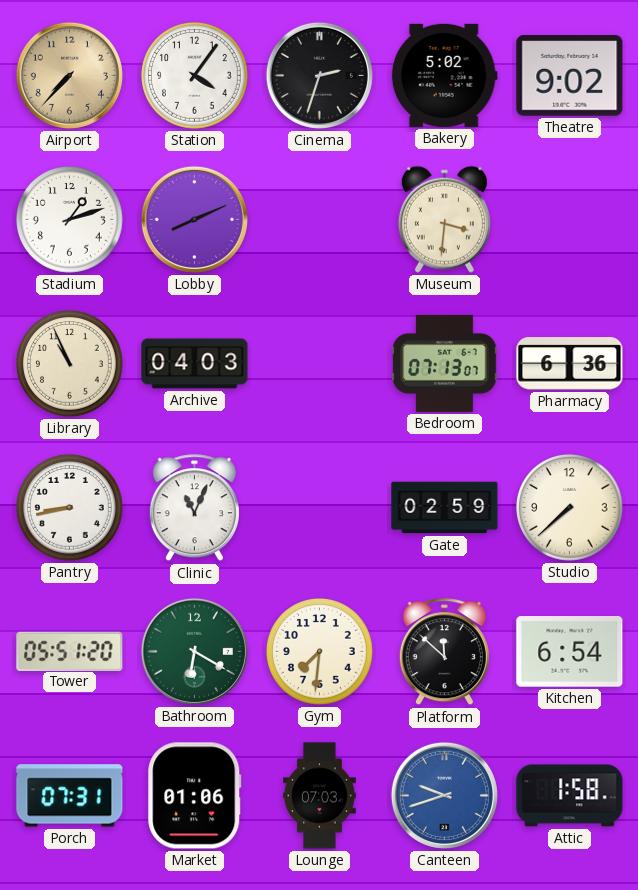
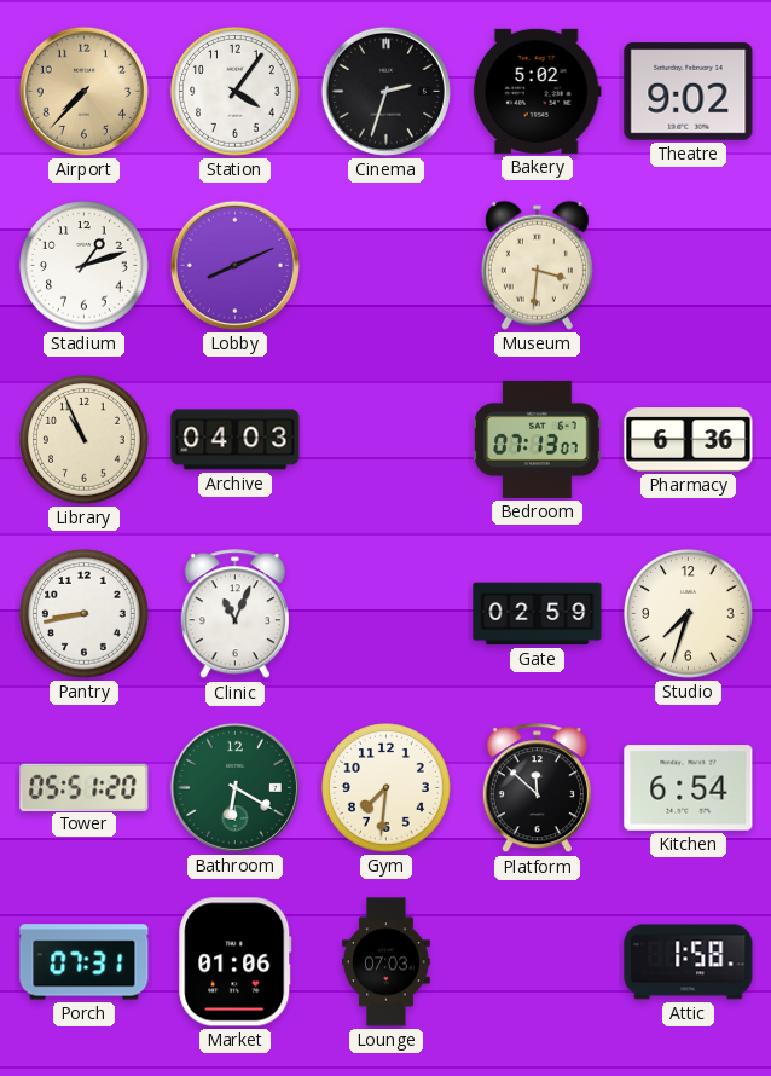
Studio: 7:38 -> 7:33
Canteen: 9:42 -> none
